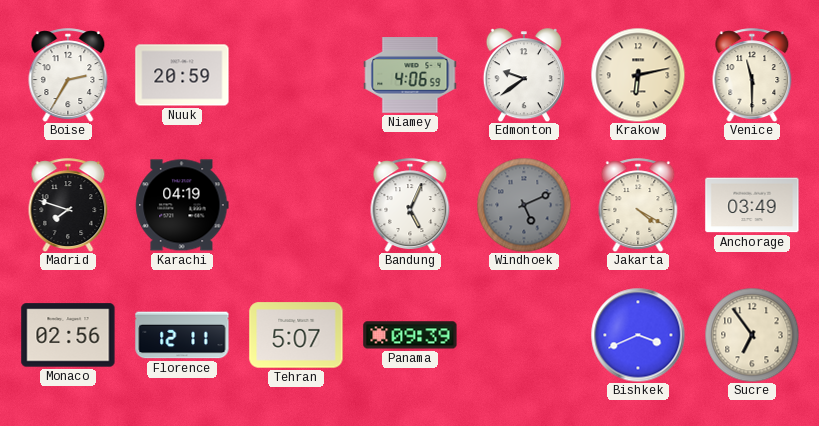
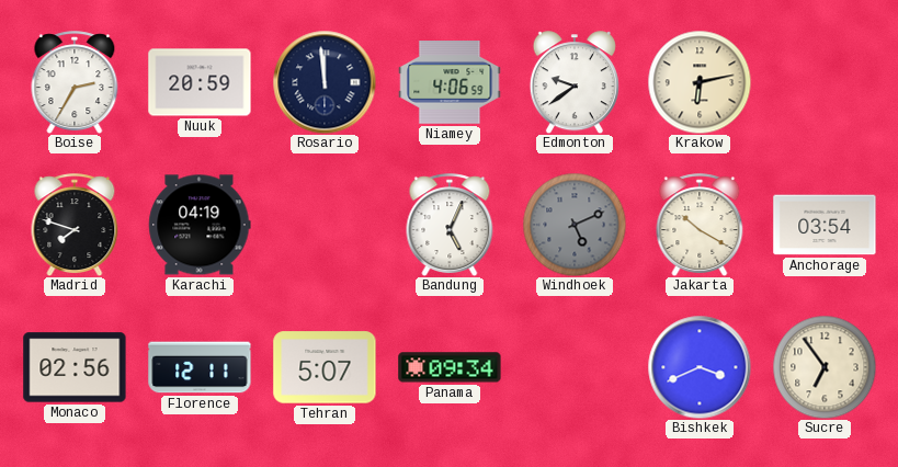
Rosario: none -> 11:59
Venice: 11:30 -> none
Jakarta: 4:20 -> 10:20
Anchorage: 03:49 -> 03:54
Panama: 09:39 -> 09:34
